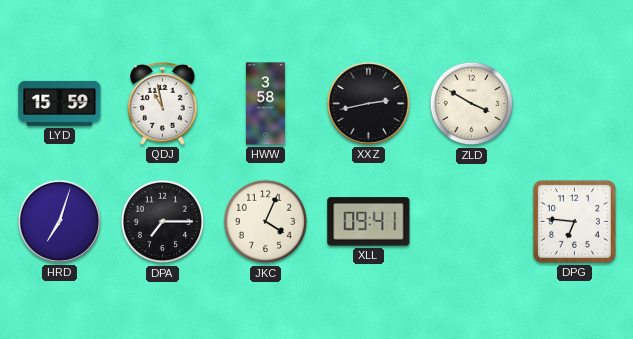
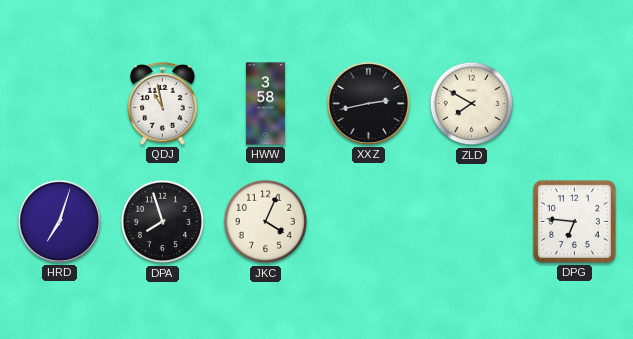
LYD: 15:59 -> none
ZLD: 3:50 -> 7:50
DPA: 7:15 -> 7:57
XLL: 09:41 -> none
